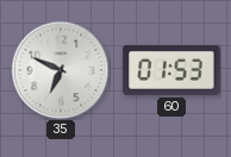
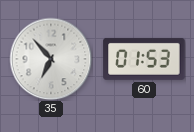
35: 6:49 -> 6:53
